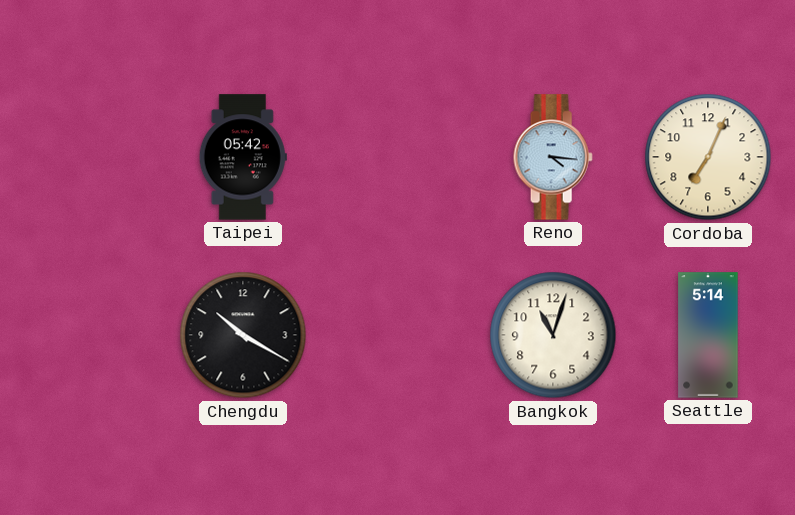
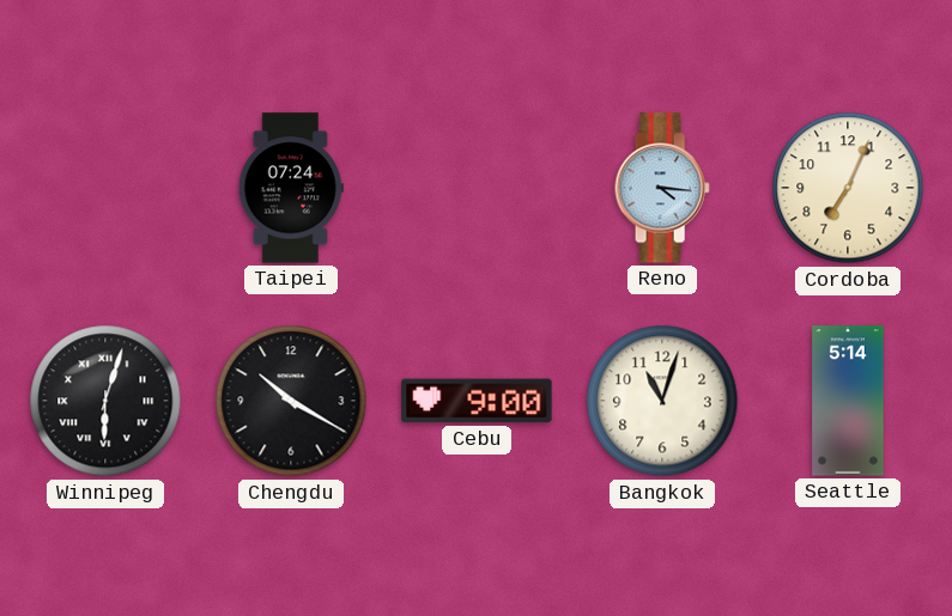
Taipei: 05:42 -> 07:24
Winnipeg: none -> 6:03
Cebu: none -> 9:00
